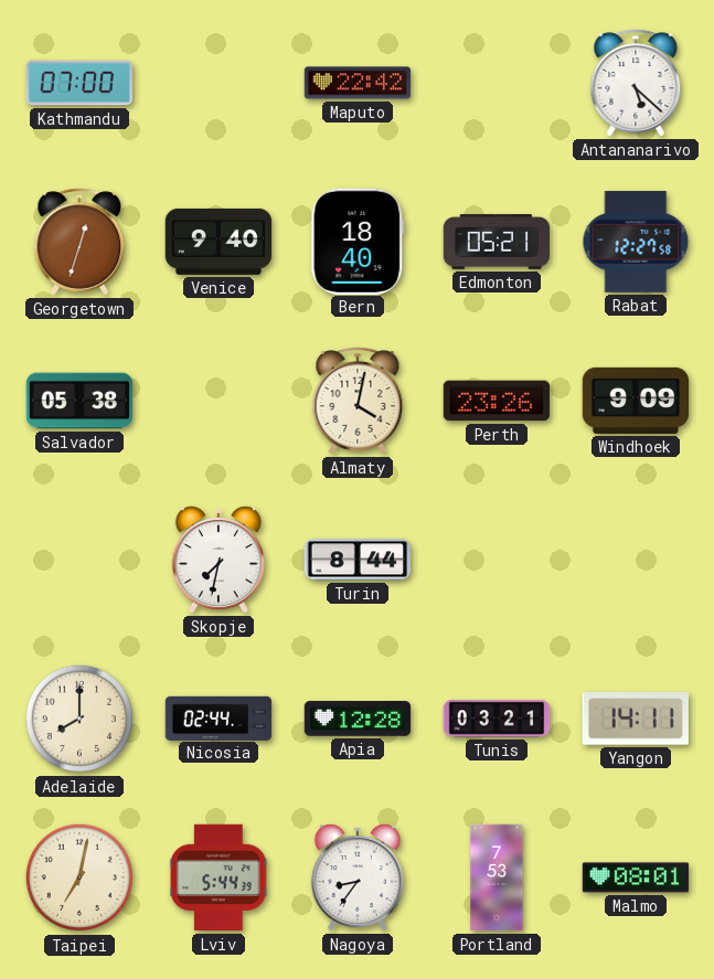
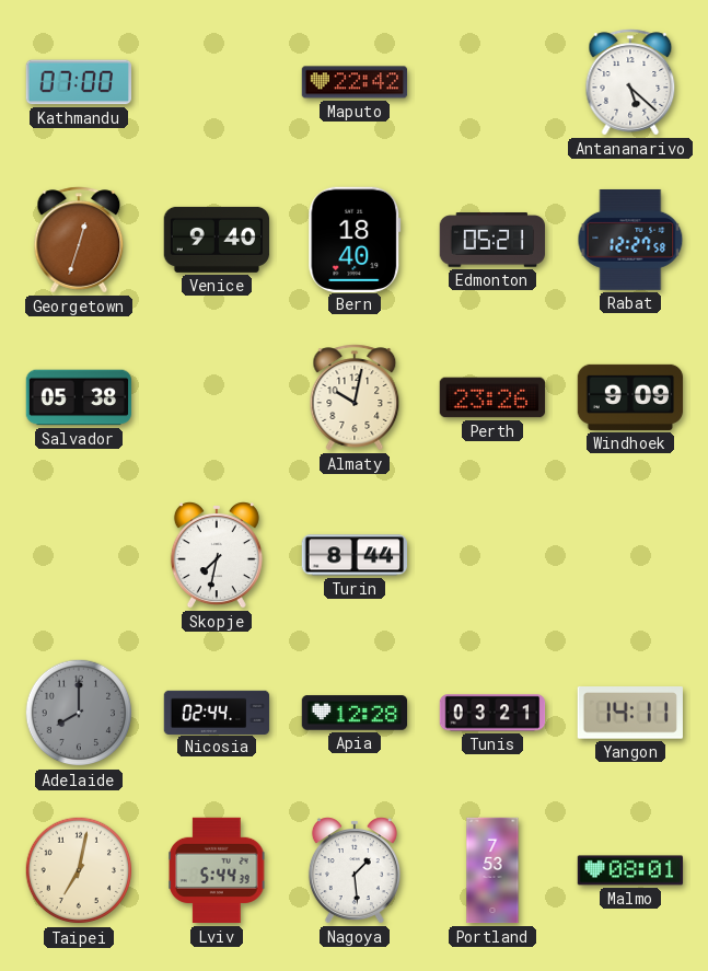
Almaty: 4:02 -> 10:02
Adelaide dial: cream -> grey
Nagoya: 8:36 -> 1:29
